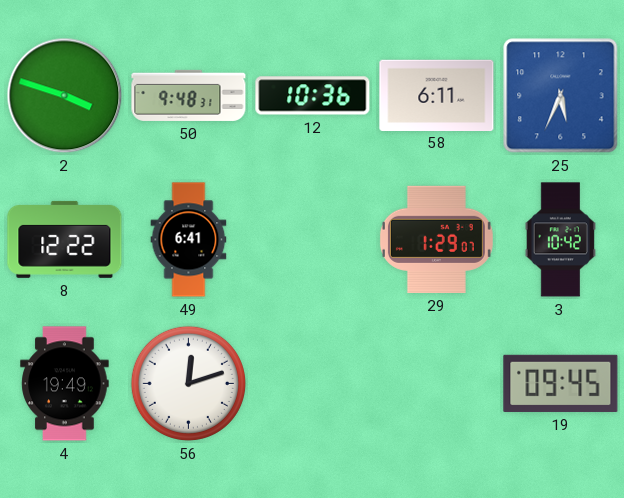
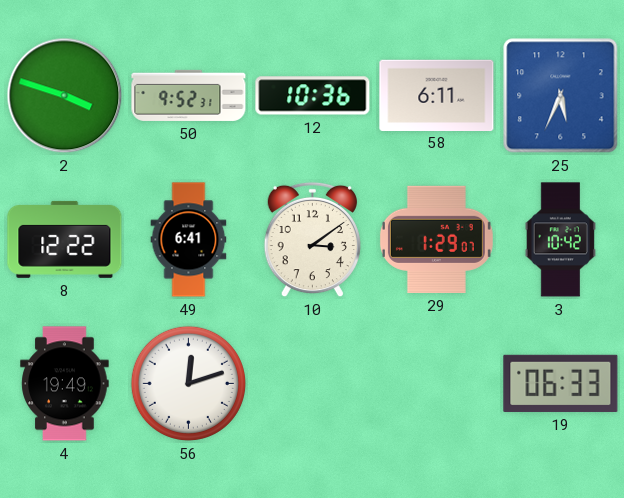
50: 9:48 -> 9:52
10: none -> 3:09
19: 09:45 -> 06:33
